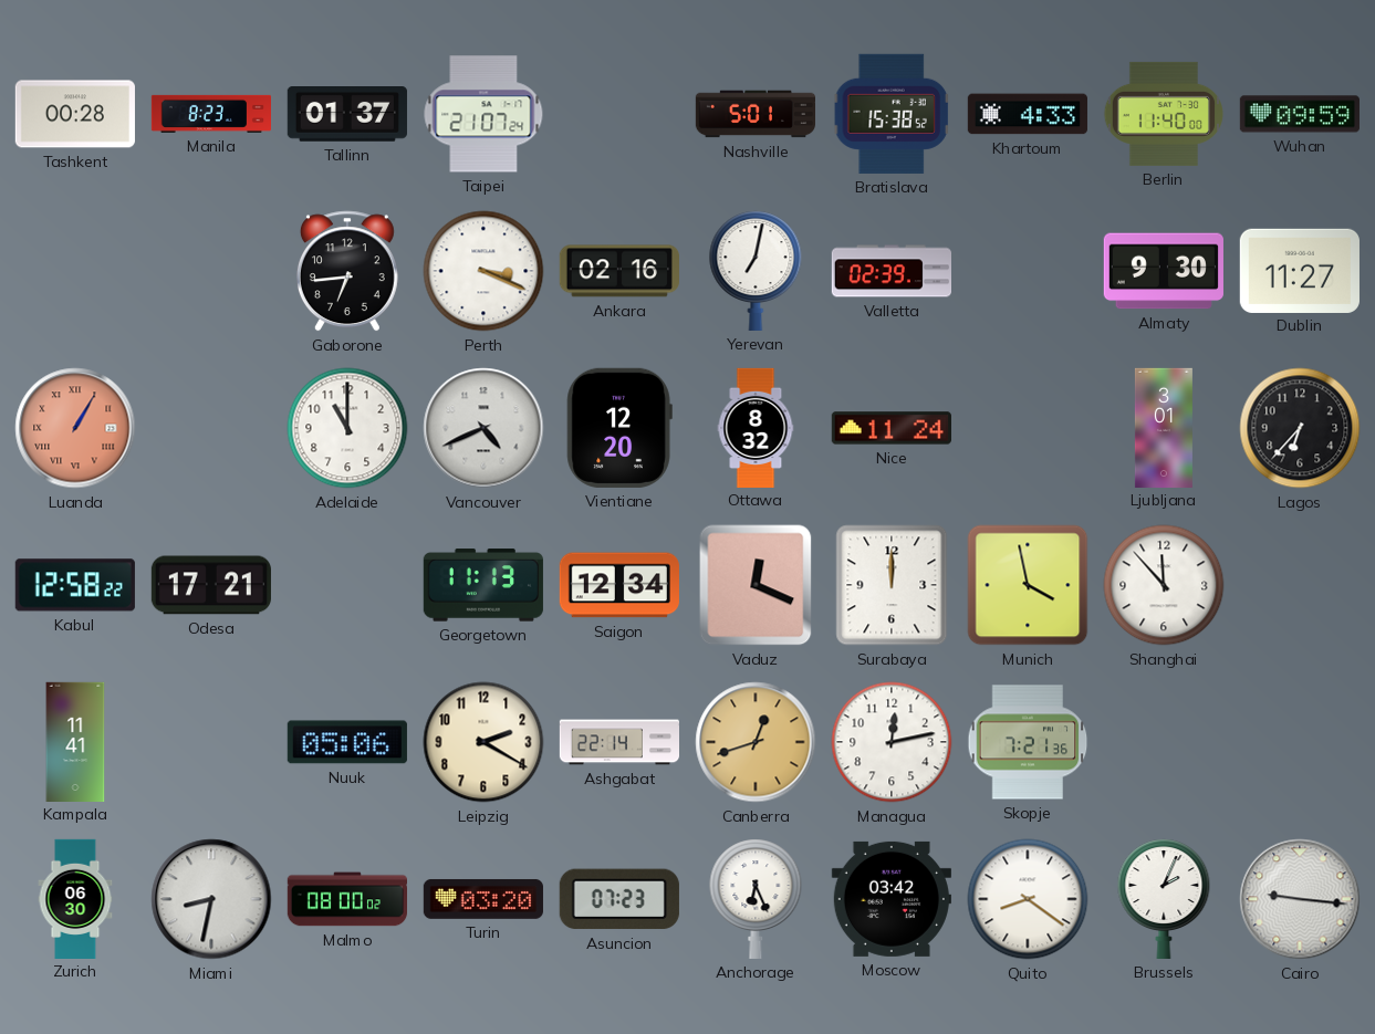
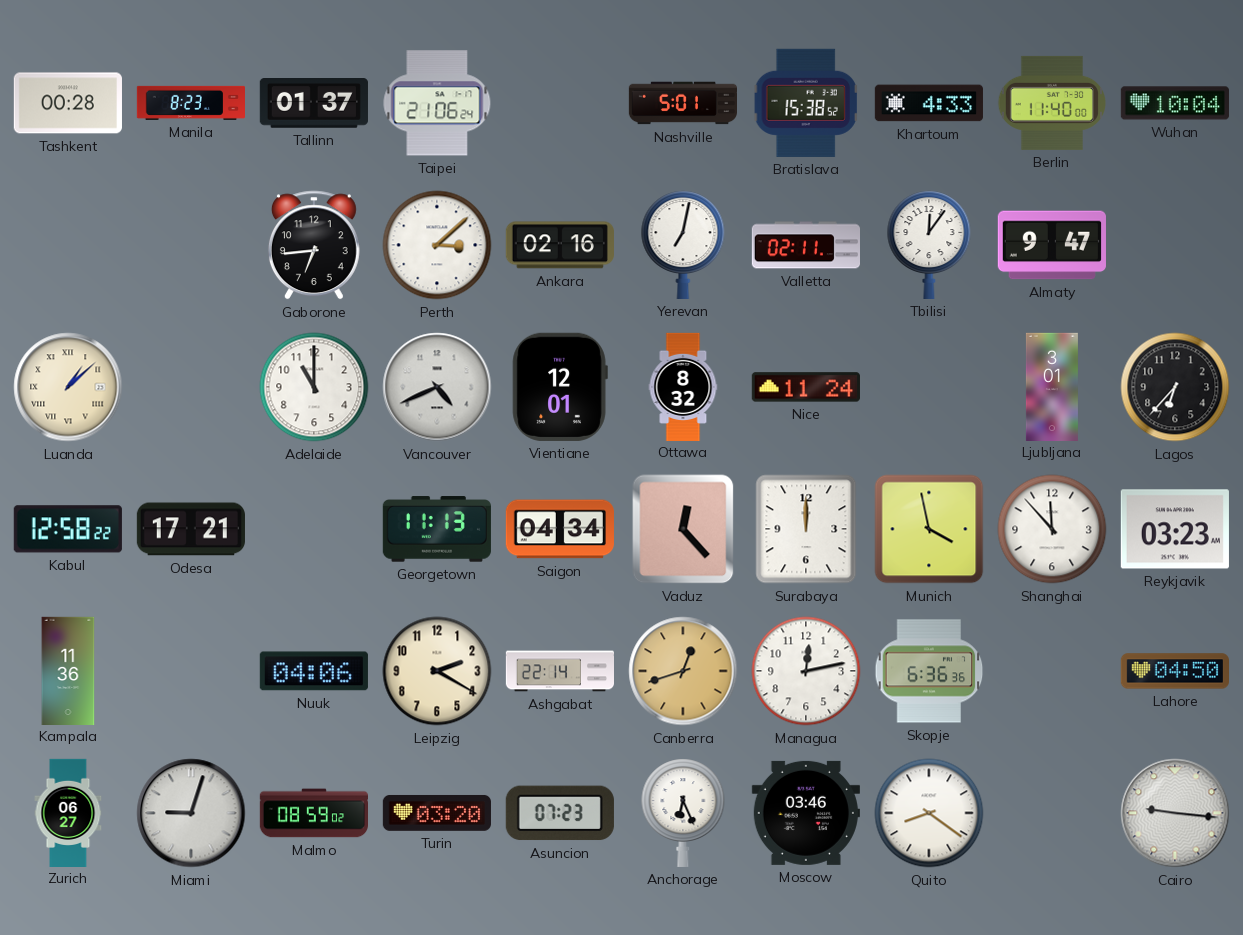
Taipei: 21:07 -> 21:06
Wuhan: 09:59 -> 10:04
Perth: 3:19 -> 3:08
Valletta: 02:39 -> 02:11
Tbilisi: none -> 12:06
Almaty: 9:30 -> 9:47
Dublin: 11:27 -> none
Luanda: 1:05 -> 1:08
Luanda dial: salmon -> cream
Vientiane: 12:20 -> 12:01
Saigon: 12:34 -> 04:34
Vaduz: 12:19 -> 12:23
Reykjavik: none -> 03:23
Kampala: 11:41 -> 11:36
Nuuk: 05:06 -> 04:06
Skopje: 7:21 -> 6:36
Lahore: none -> 04:50
Zurich: 06:30 -> 06:27
Miami: 8:32 -> 9:03
Malmo: 08:00 -> 08:59
Moscow: 03:42 -> 03:46
Brussels: 2:04 -> none
